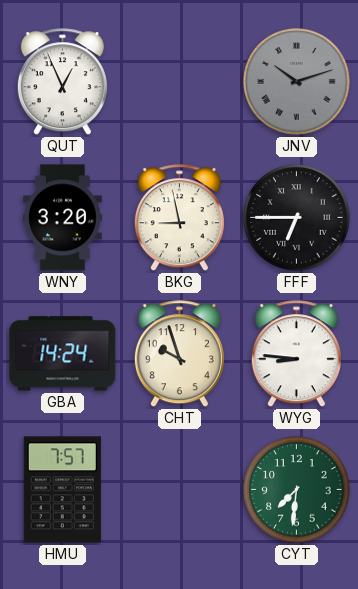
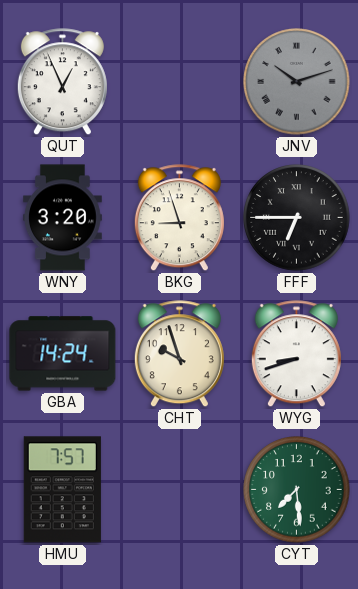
BKG: 8:58 -> 8:57
WYG: 8:46 -> 8:42
CYT: 7:31 -> 7:29
